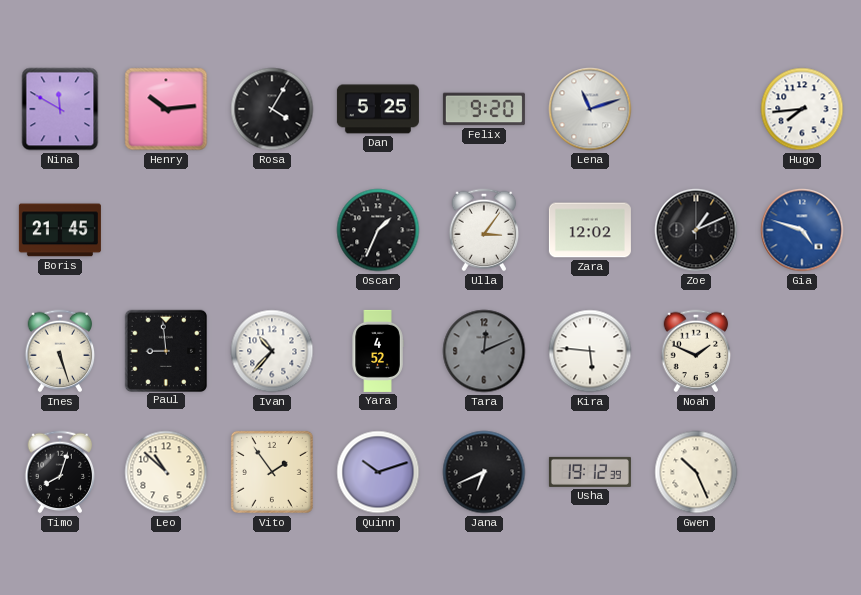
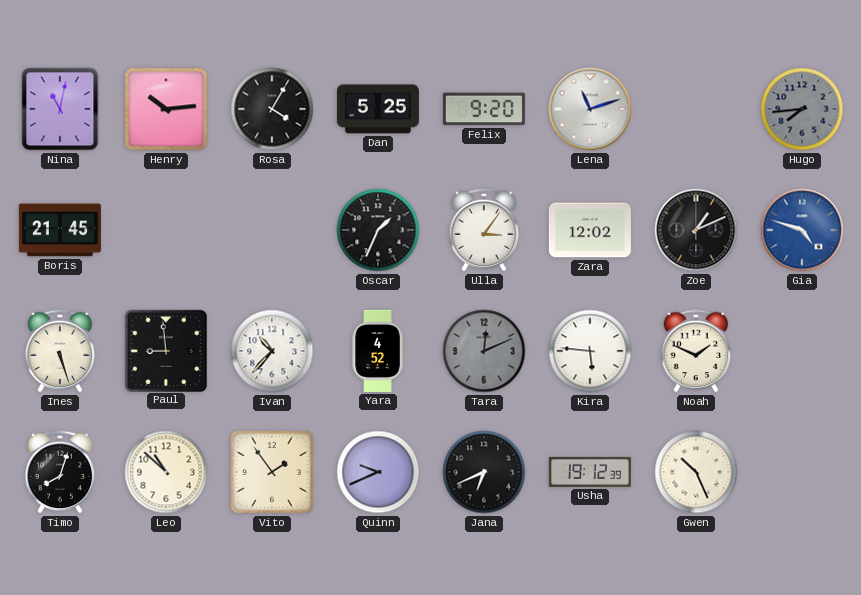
Nina: 11:50 -> 11:02
Hugo dial: white -> grey
Quinn: 10:12 -> 9:41
